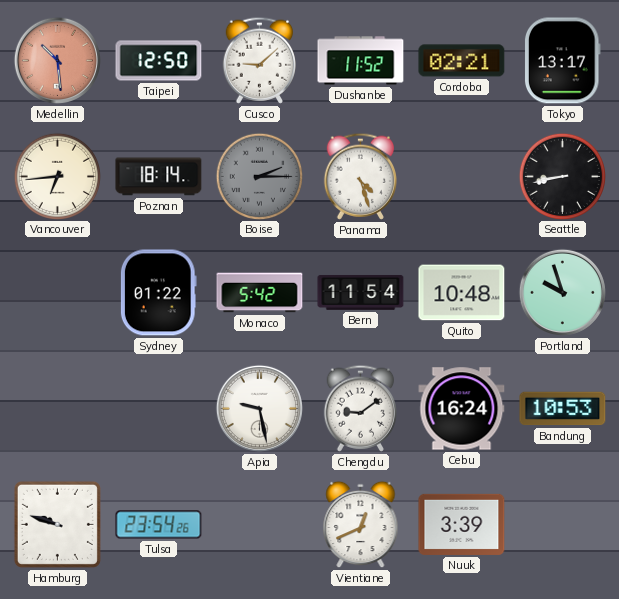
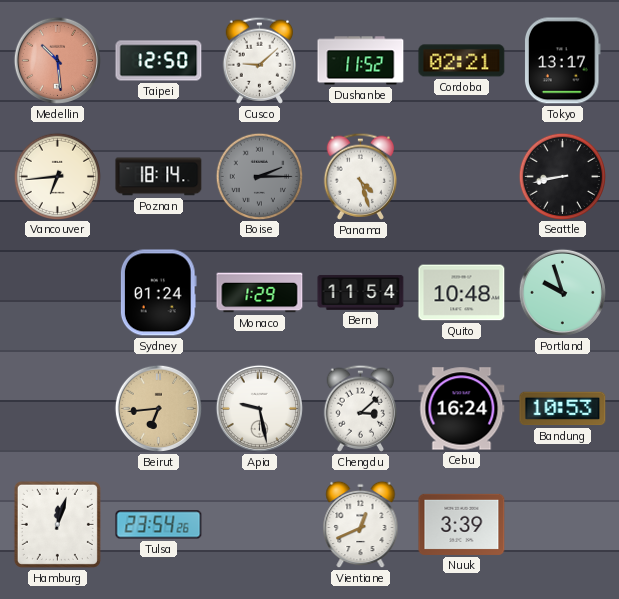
Sydney: 01:22 -> 01:24
Monaco: 5:42 -> 1:29
Beirut: none -> 6:44
Chengdu: 9:09 -> 3:08
Hamburg: 9:48 -> 12:03
